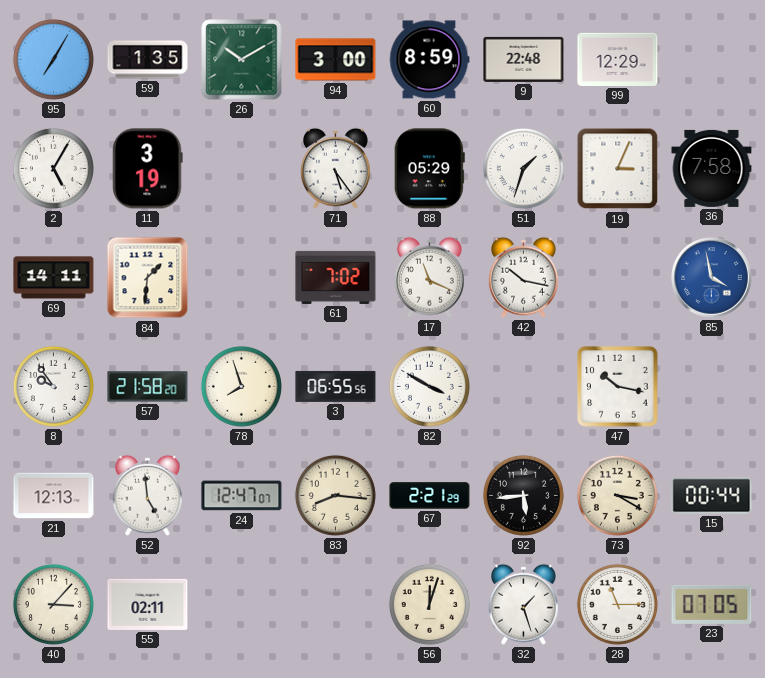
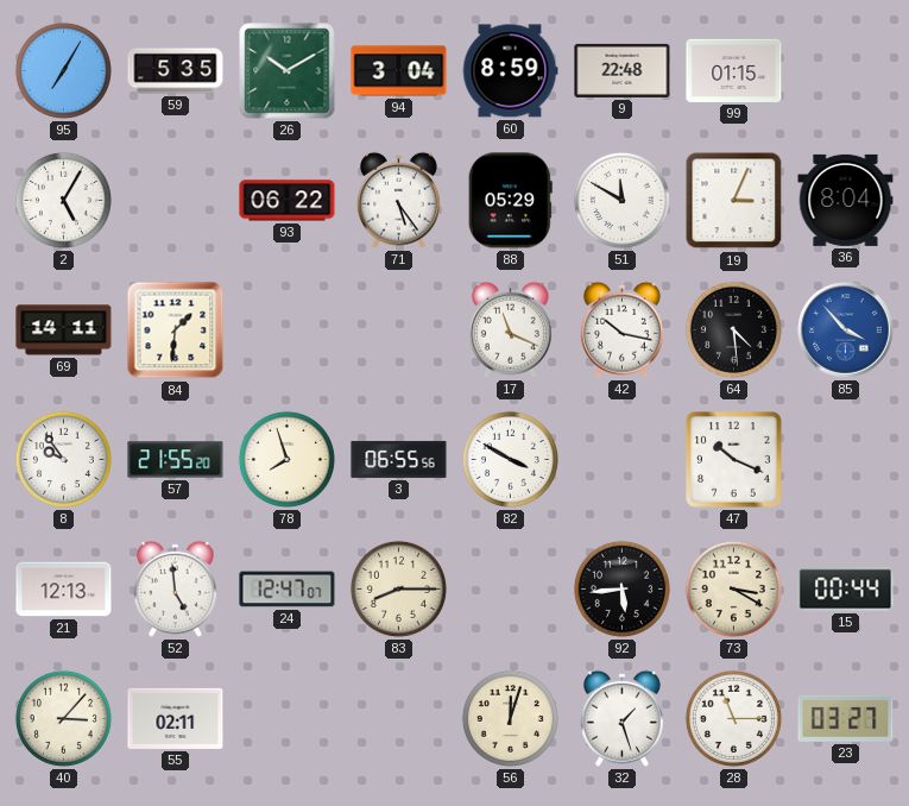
59: 1:35 -> 5:35
94: 3:00 -> 3:04
99: 12:29 -> 01:15
11: 3:19 -> none
93: none -> 06:22
51: 1:33 -> 11:50
36: 7:58 -> 8:04
61: 7:02 -> none
64: none -> 4:29
85: 3:58 -> 3:53
57: 21:58 -> 21:55
47: 10:17 -> 10:19
83: 8:16 -> 8:15
67: 2:21 -> none
23: 07:05 -> 03:27
